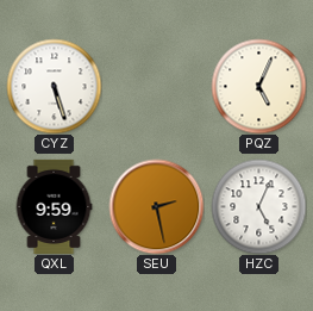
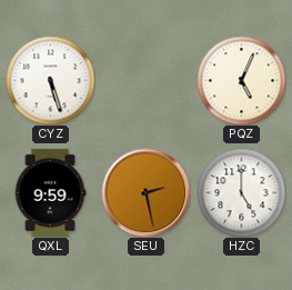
HZC: 5:04 -> 5:00
